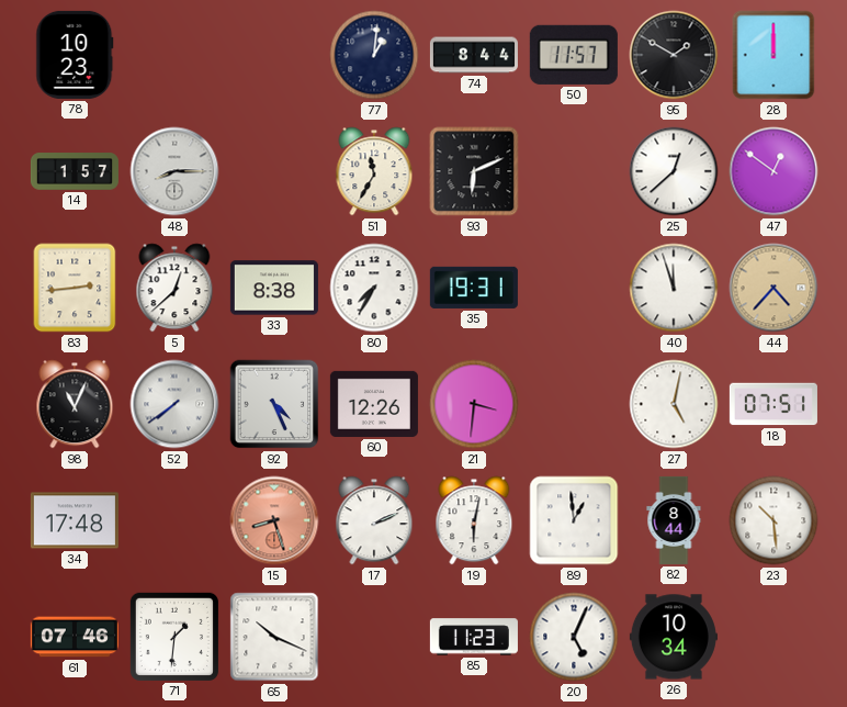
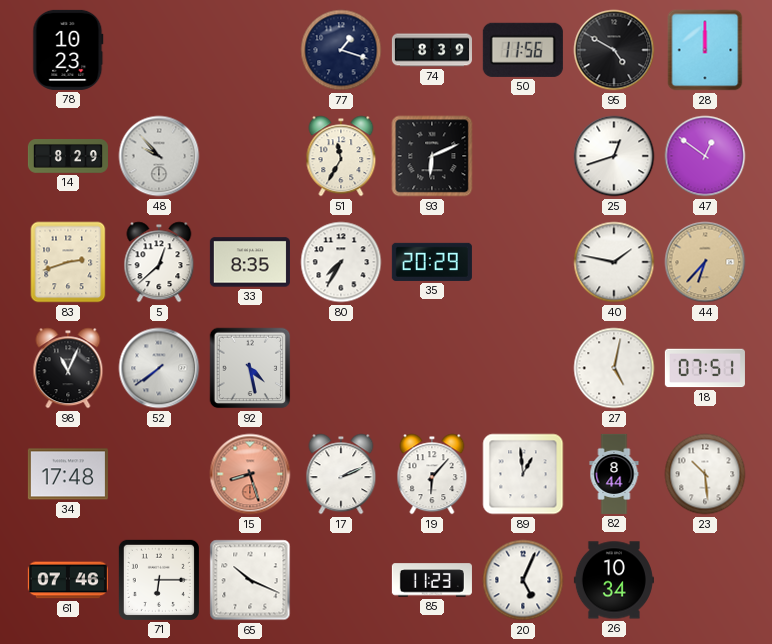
77: 1:01 -> 1:18
74: 8:44 -> 8:39
50: 11:57 -> 11:56
95: 1:50 -> 4:50
14: 1:57 -> 8:29
48: 8:15 -> 9:53
25: 12:38 -> 12:42
83: 2:44 -> 2:42
33: 8:38 -> 8:35
35: 19:31 -> 20:29
40: 11:57 -> 1:47
44: 4:37 -> 6:37
92: 4:26 -> 4:28
60: 12:26 -> none
21: 3:31 -> none
19: 6:02 -> 6:07
71: 1:31 -> 6:15
